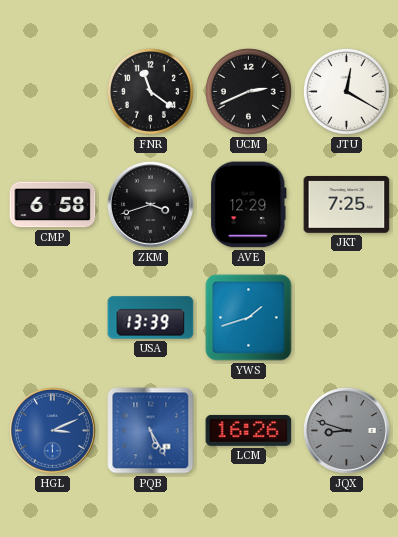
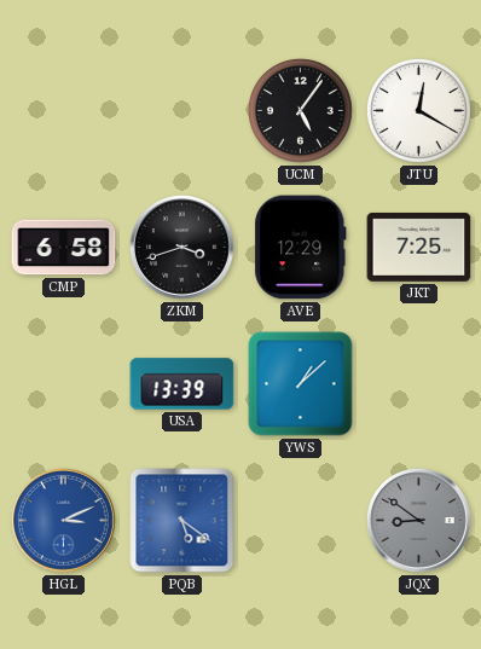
FNR: 11:21 -> none
UCM: 2:41 -> 5:06
YWS: 1:42 -> 1:08
PQB: 5:25 -> 5:21
LCM: 16:26 -> none
JQX: 8:48 -> 8:51
